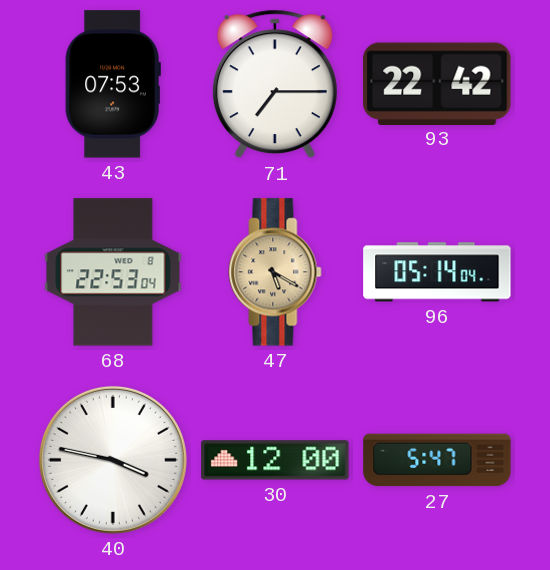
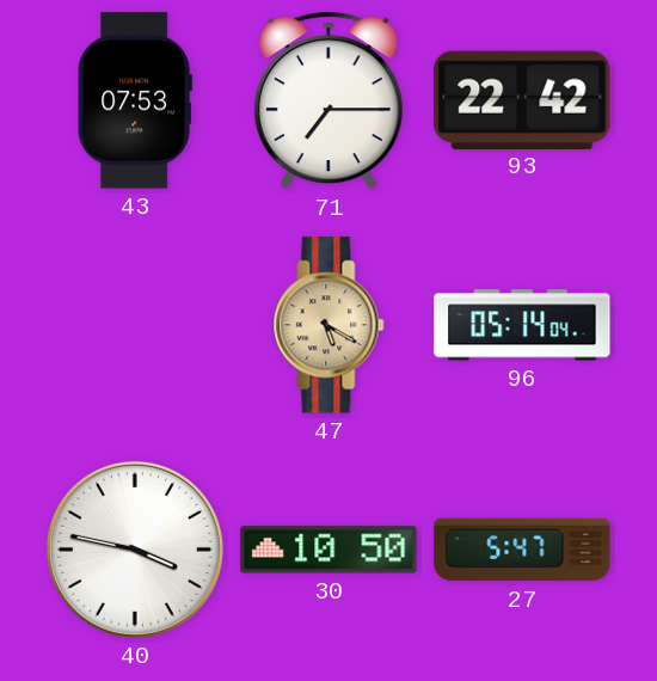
68: 22:53 -> none
30: 12:00 -> 10:50
